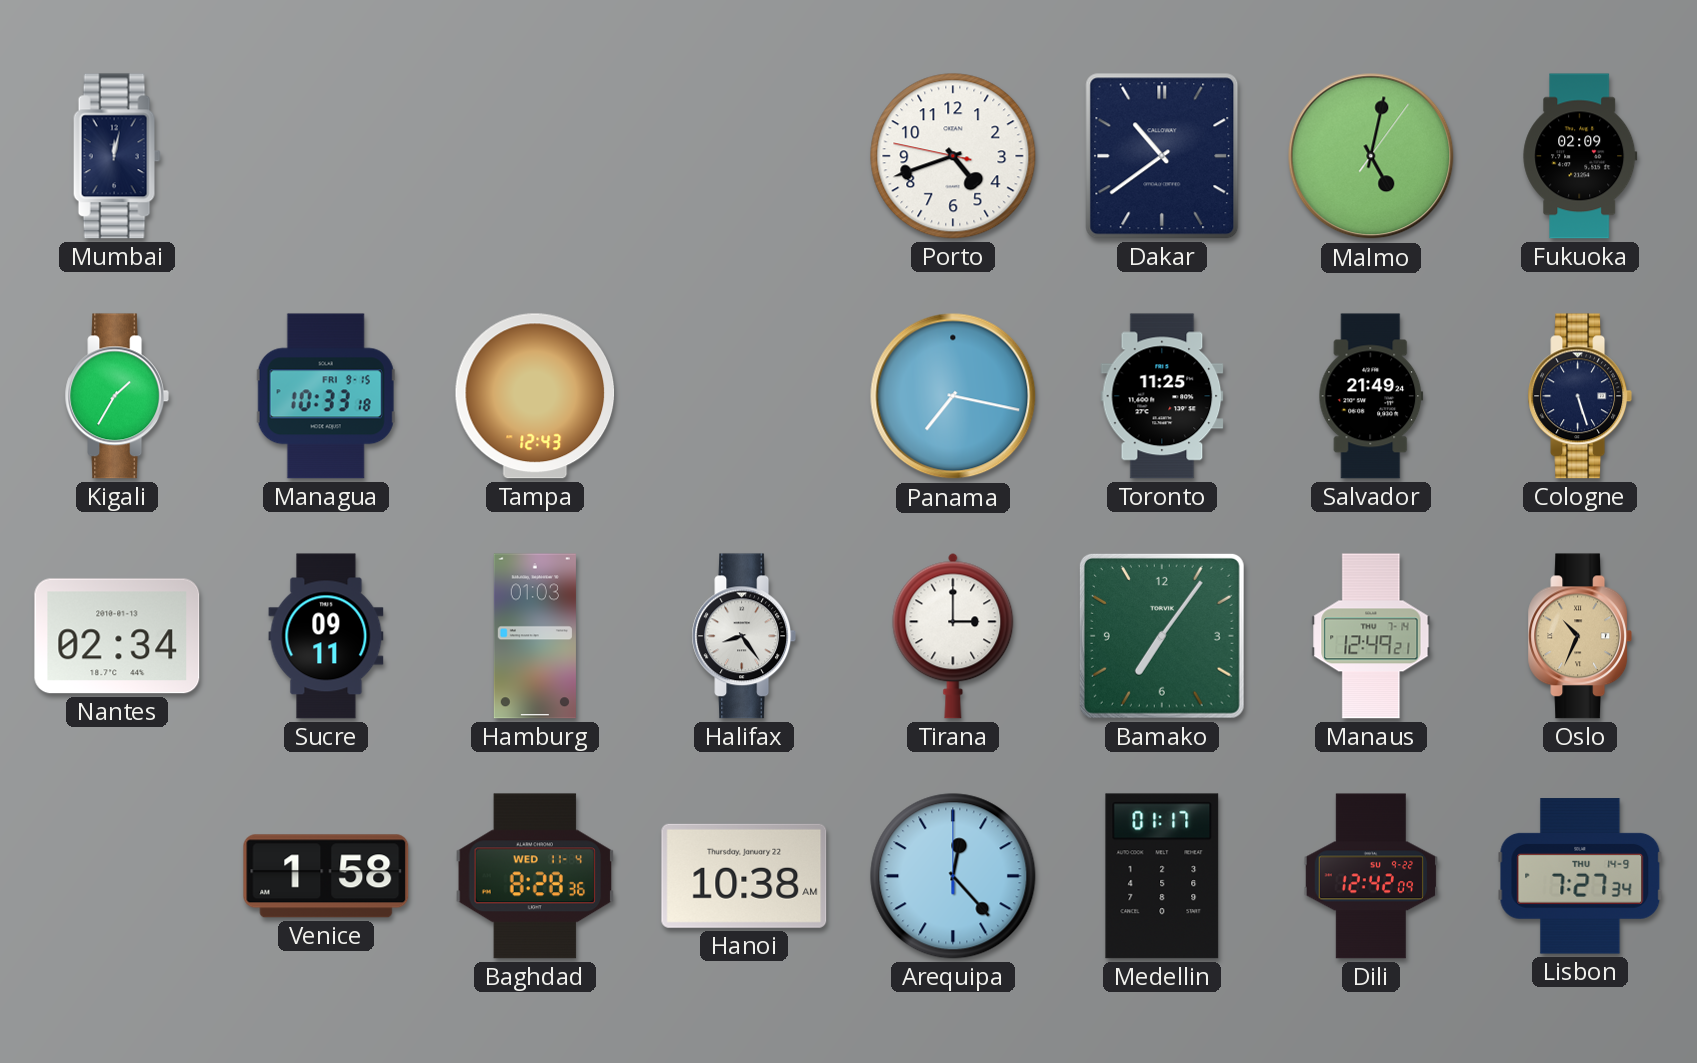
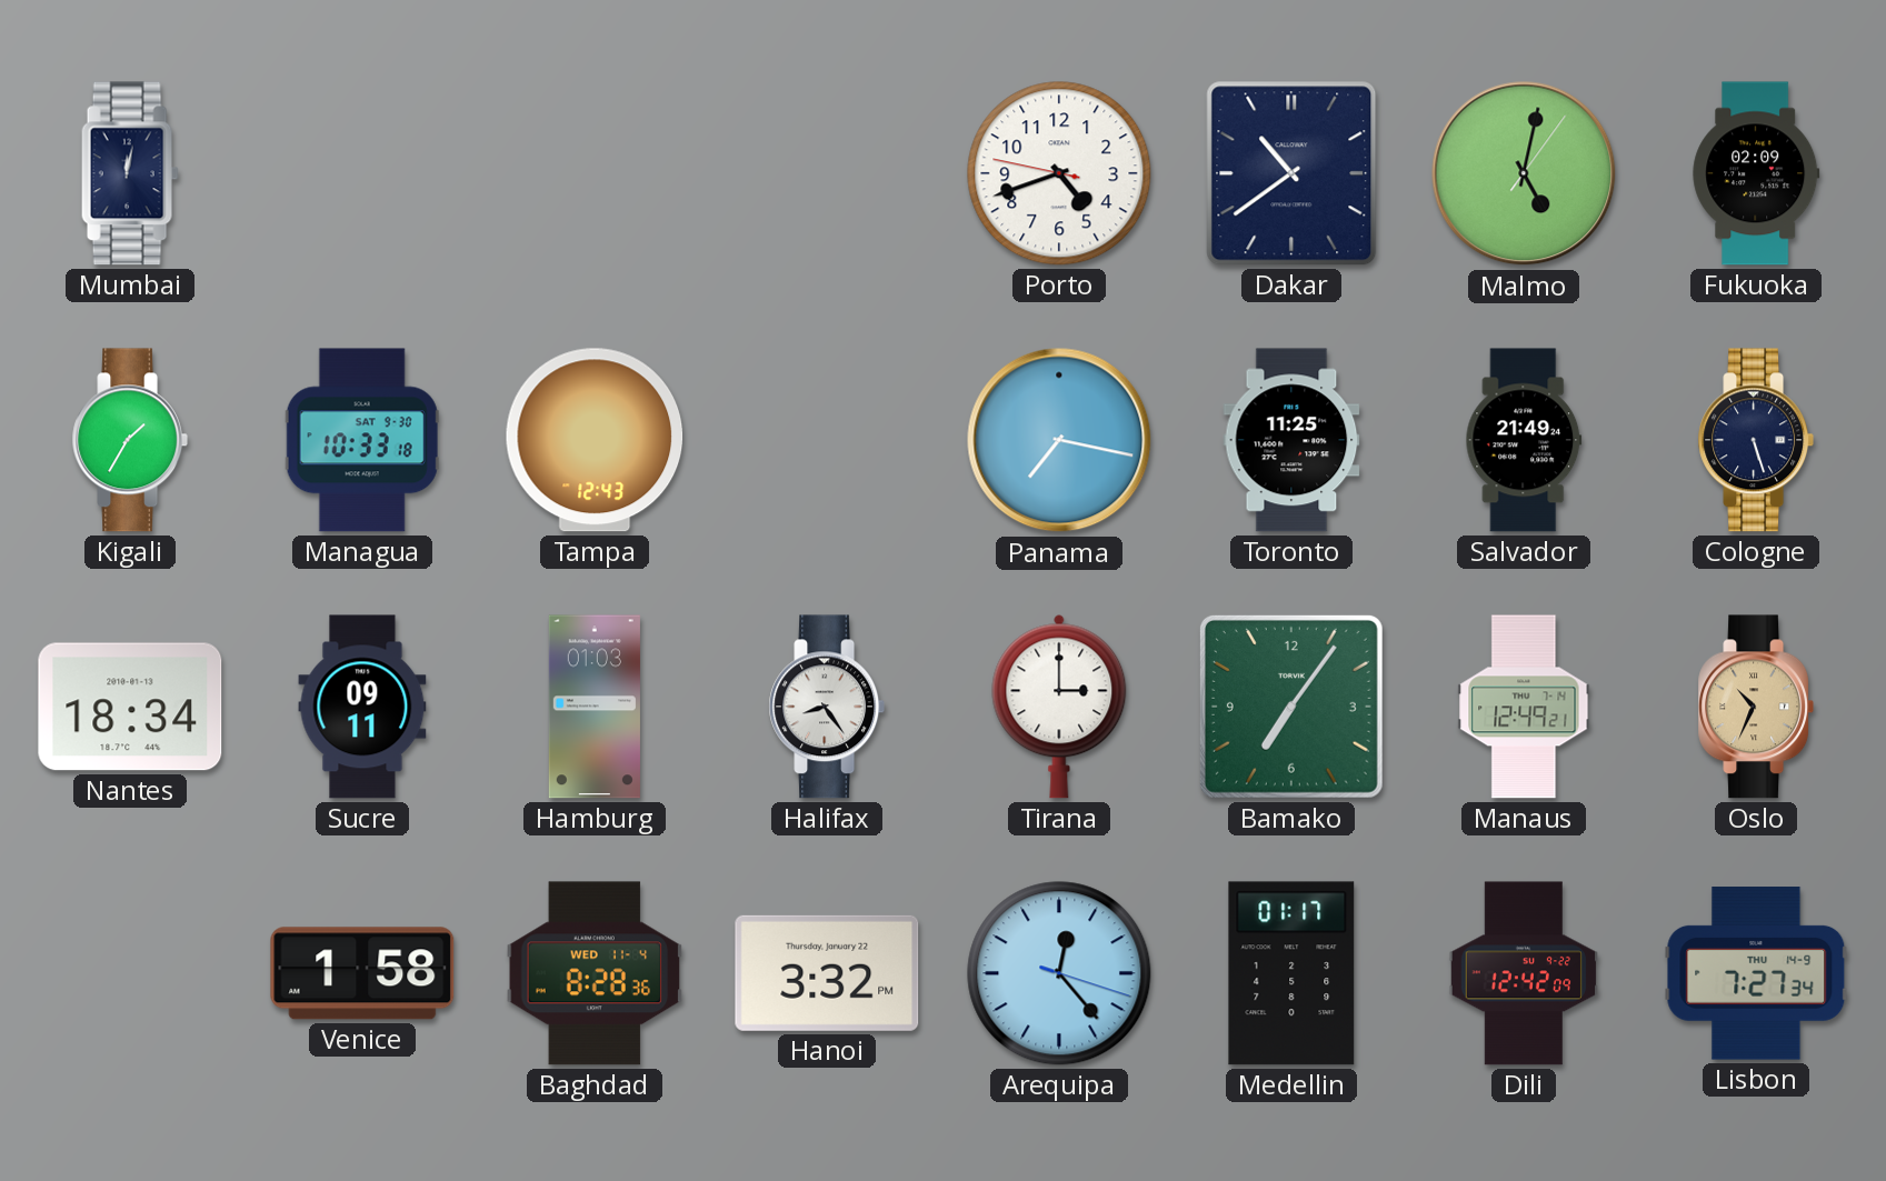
Managua date: FRI 9-15 -> SAT 9-30
Nantes: 02:34 -> 18:34
Hanoi: 10:38 -> 3:32
Arequipa: 12:23:00 -> 12:23:18
